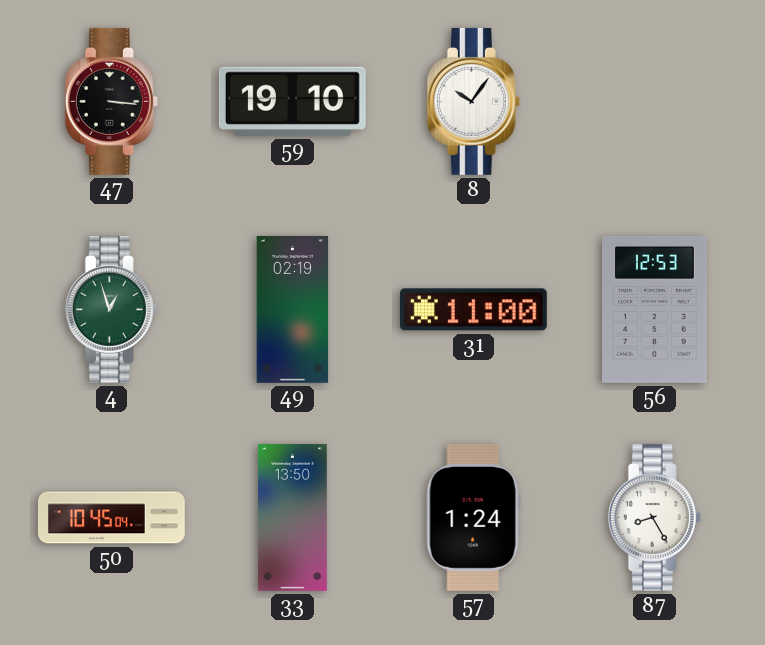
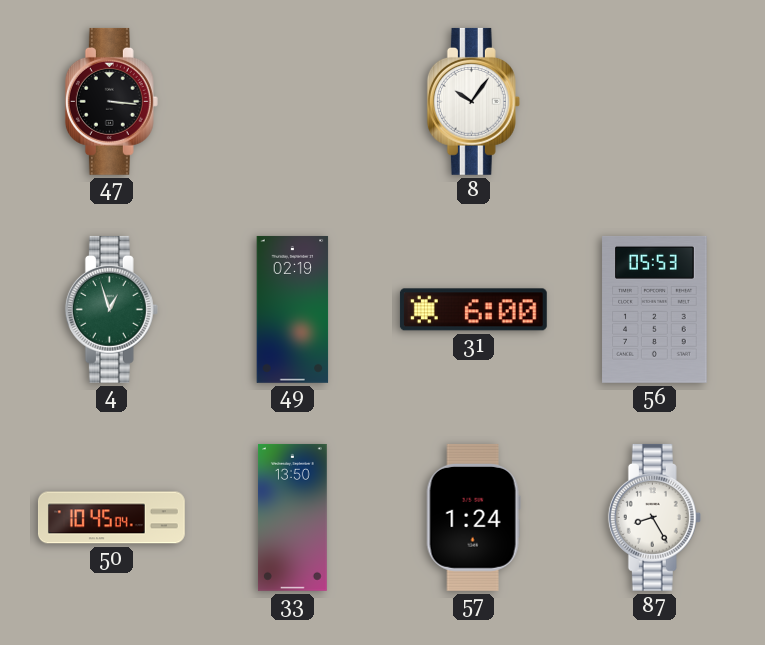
59: 19:10 -> none
31: 11:00 -> 6:00
56: 12:53 -> 05:53
